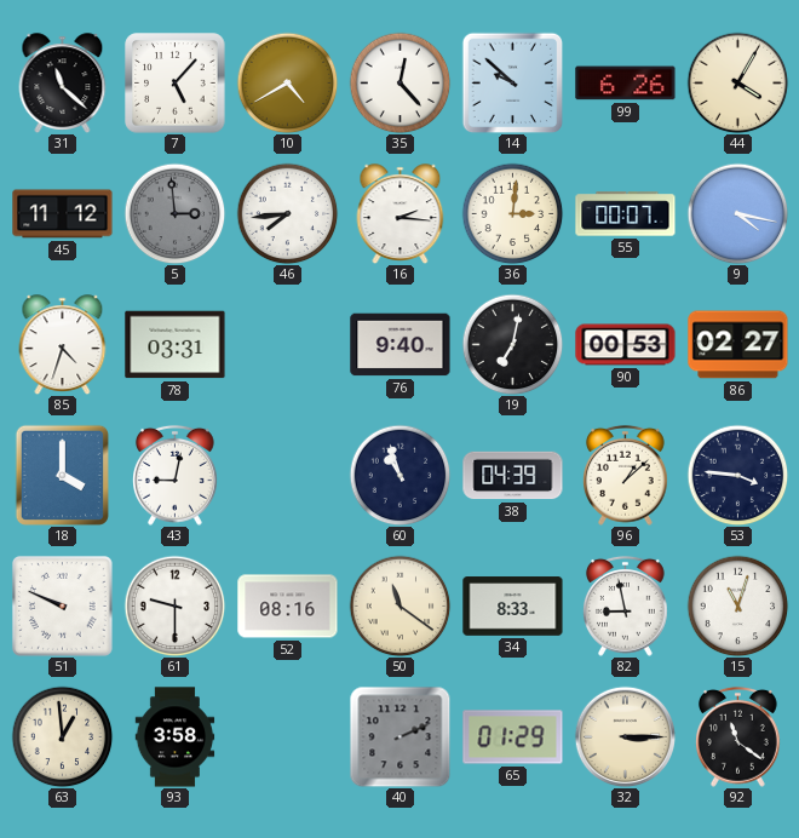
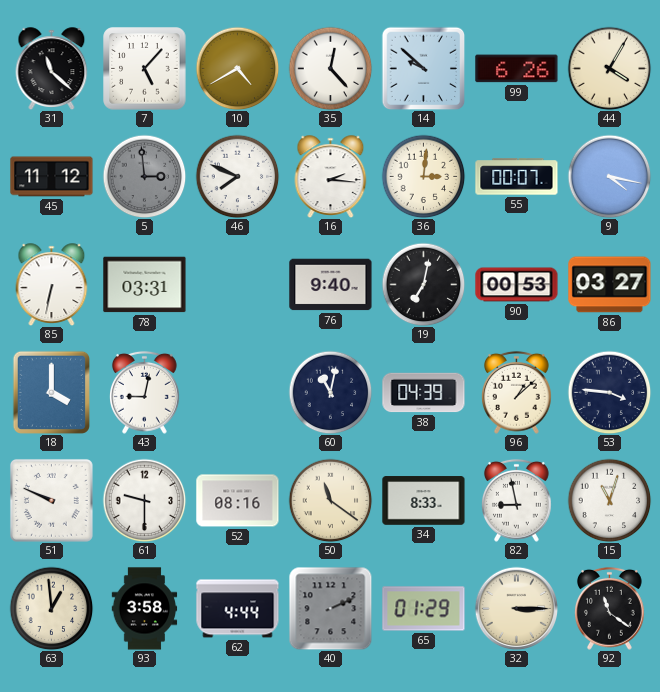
46: 7:44 -> 7:49
85: 4:33 -> 6:32
86: 02:27 -> 03:27
60: 10:57 -> 11:02
62: none -> 4:44
